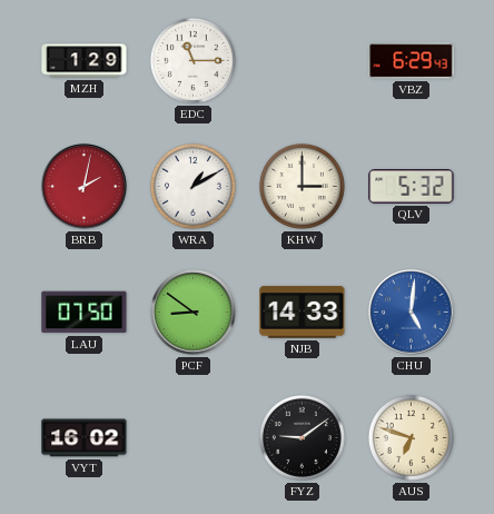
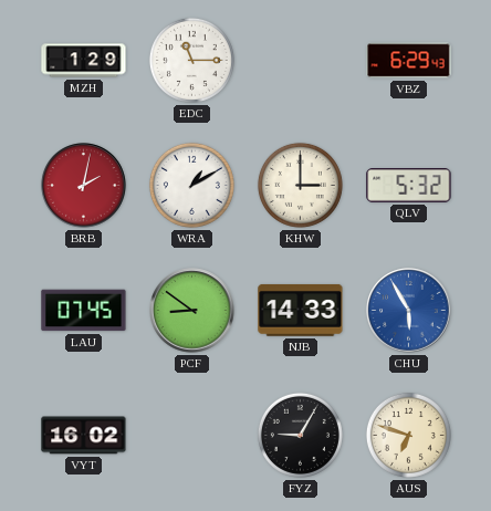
LAU: 07:50 -> 07:45
CHU: 5:01 -> 5:55
FYZ: 9:09 -> 9:05
